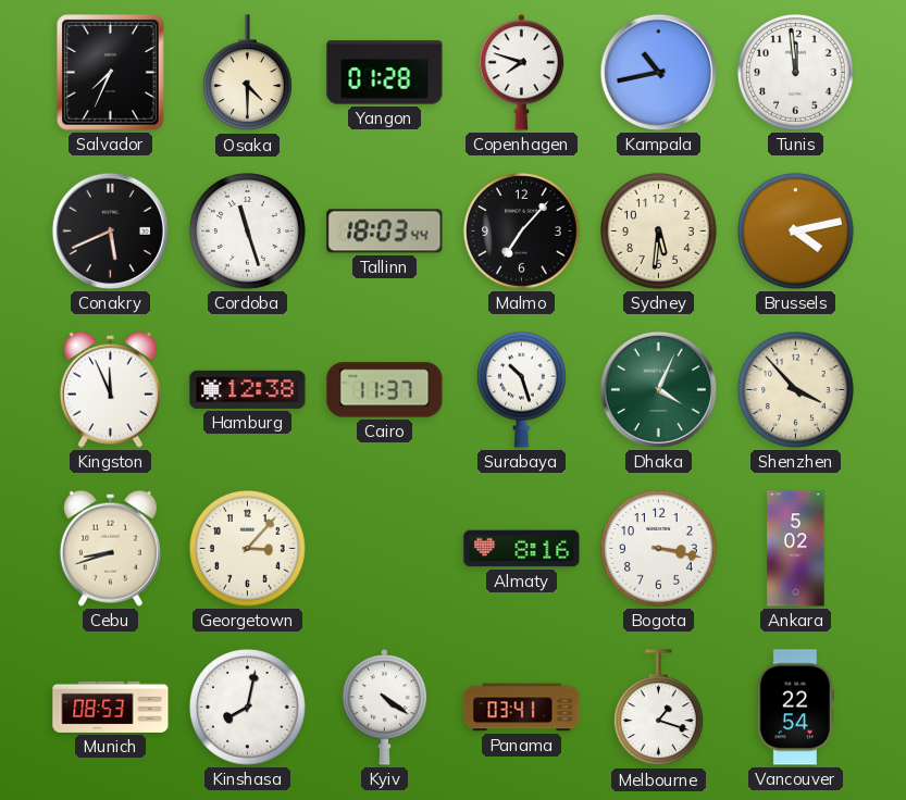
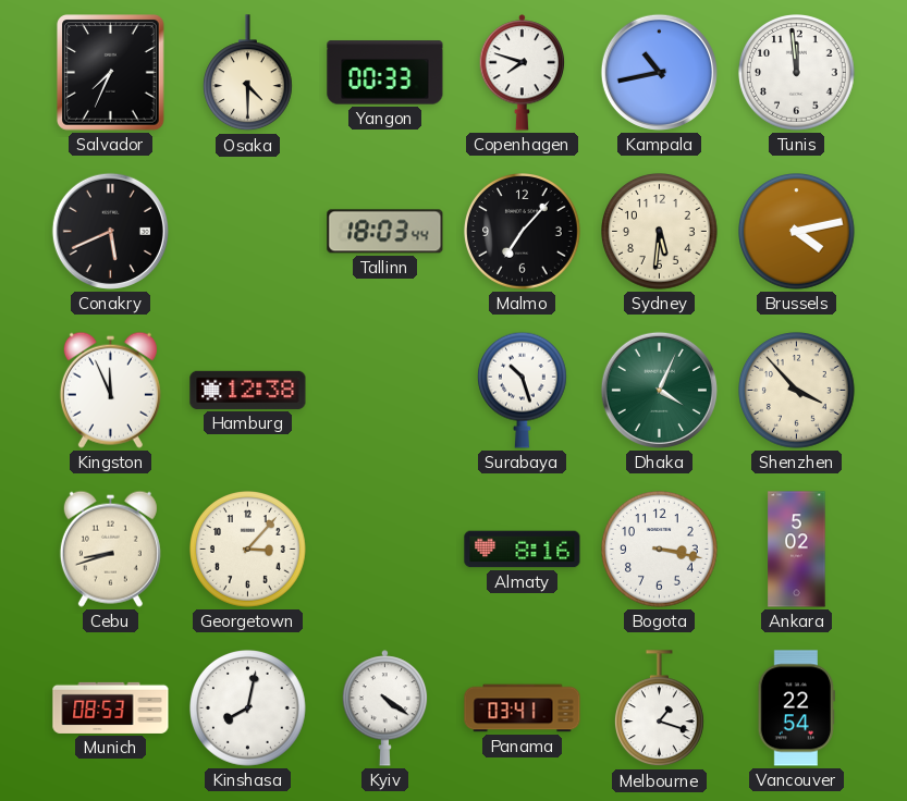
Yangon: 01:28 -> 00:33
Cordoba: 11:27 -> none
Cairo: 11:37 -> none
